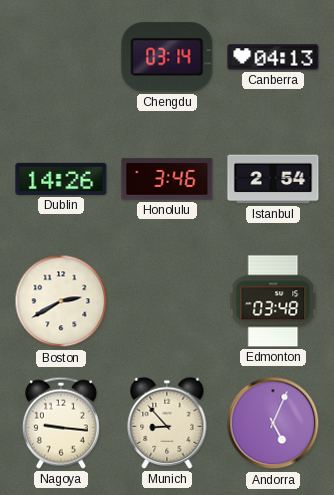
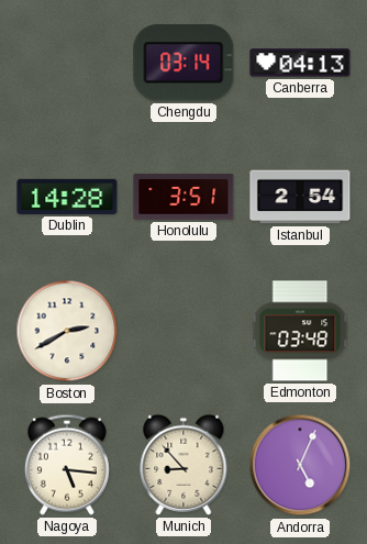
Dublin: 14:26 -> 14:28
Honolulu: 3:46 -> 3:51
Nagoya: 9:16 -> 5:16
